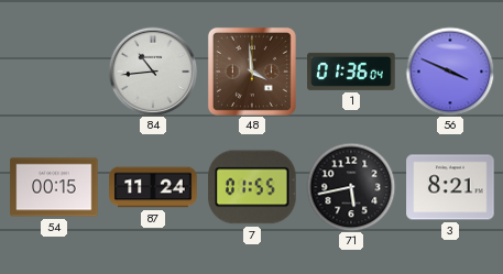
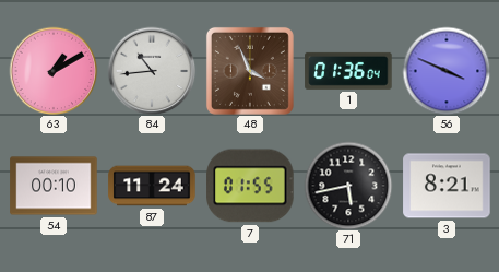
63: none -> 1:10
48: 3:59 -> 3:56
54: 00:15 -> 00:10
